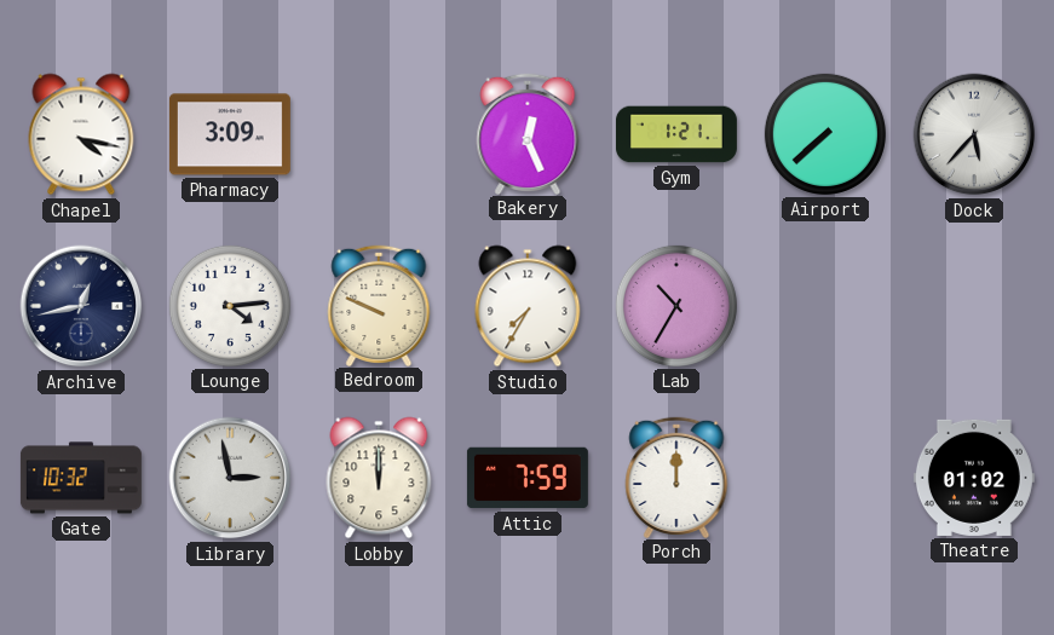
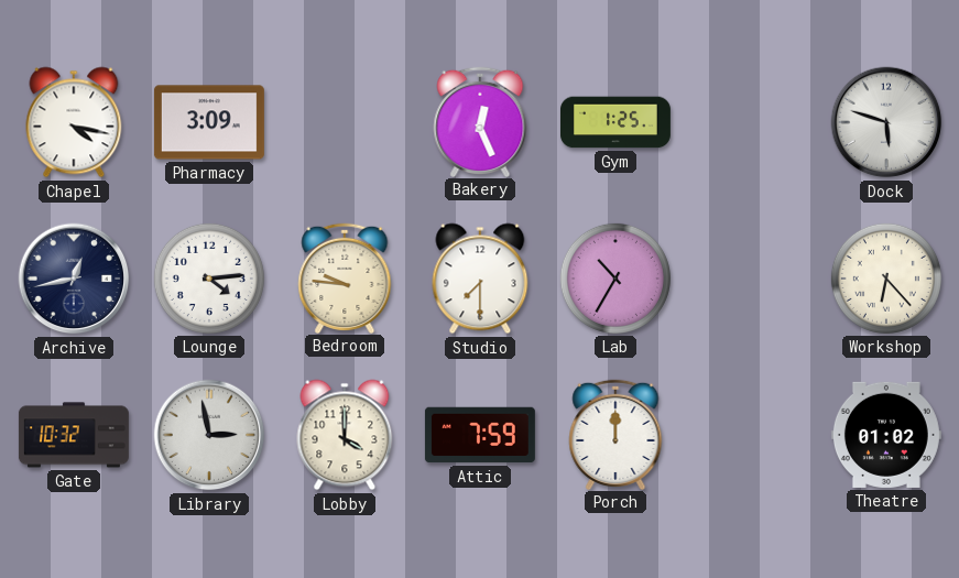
Gym: 1:21 -> 1:25
Airport: 7:38 -> none
Dock: 5:37 -> 5:48
Bedroom: 9:49 -> 9:46
Studio: 7:35 -> 7:30
Workshop: none -> 6:23
Lobby: 12:00 -> 4:00
